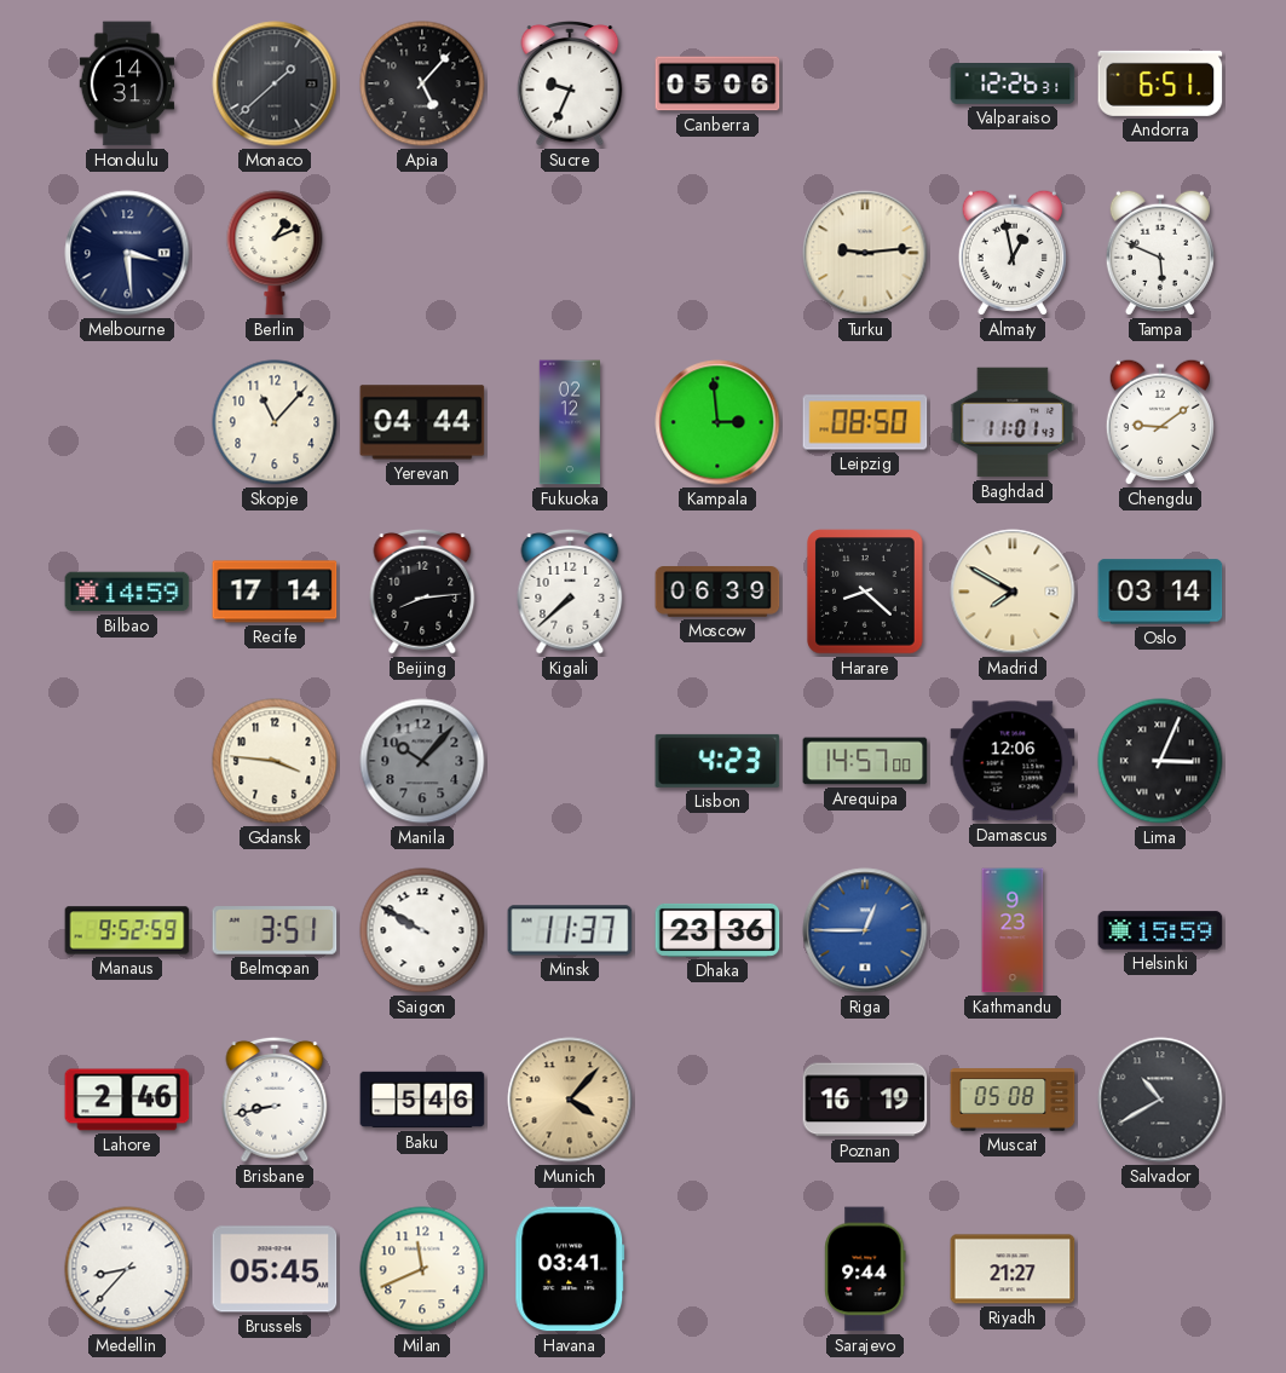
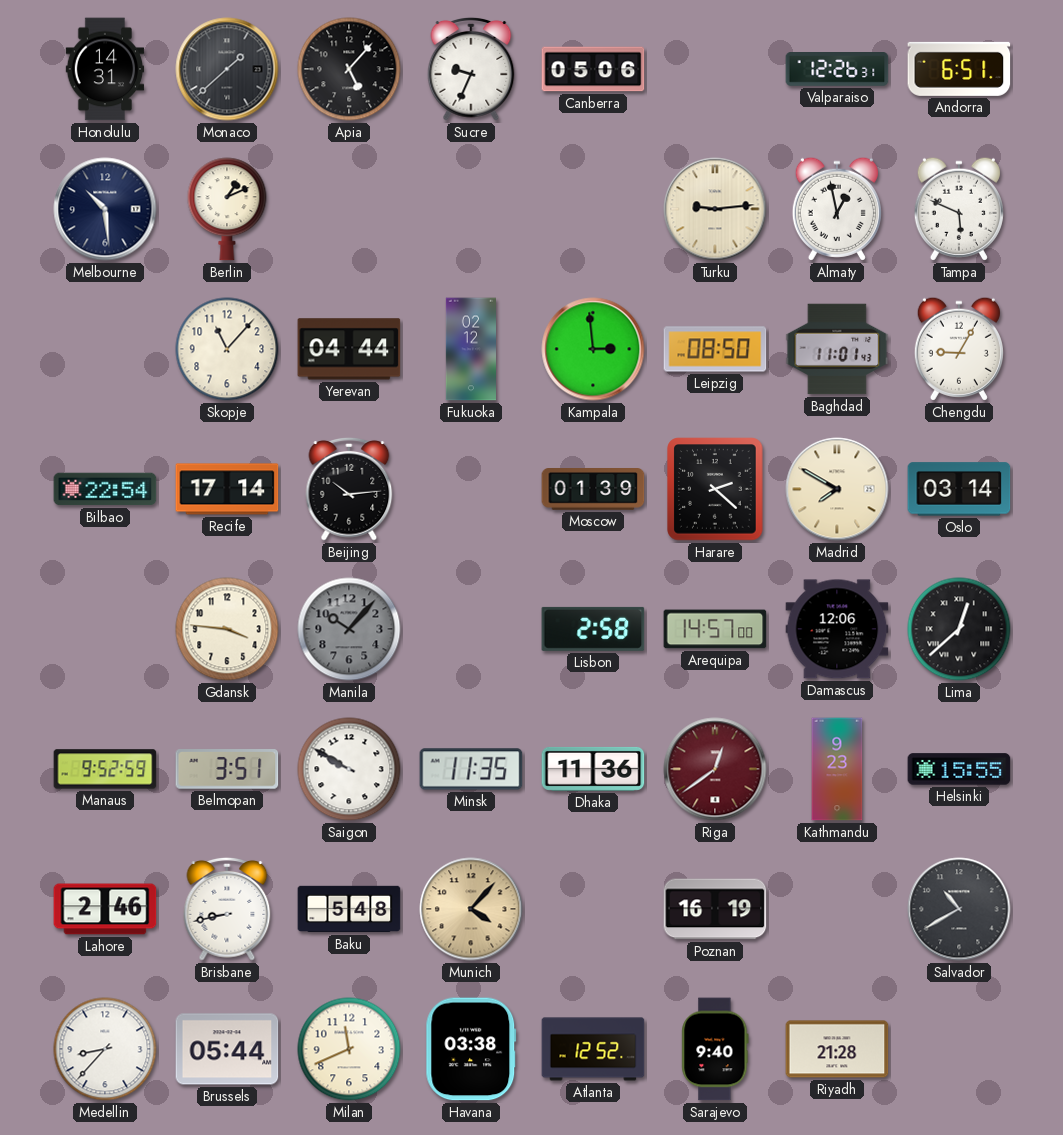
Melbourne: 3:29 -> 10:29
Chengdu: 9:09 -> 9:05
Bilbao: 14:59 -> 22:54
Beijing: 8:14 -> 10:14
Kigali: 7:38 -> none
Moscow: 06:39 -> 01:39
Harare: 8:22 -> 2:22
Lisbon: 4:23 -> 2:58
Lima: 3:04 -> 12:38
Minsk: 11:37 -> 11:35
Dhaka: 23:36 -> 11:36
Riga: 12:45 -> 12:39
Riga dial: blue -> burgundy
Helsinki: 15:59 -> 15:55
Baku: 5:46 -> 5:48
Muscat: 05:08 -> none
Brussels: 05:45 -> 05:44
Havana: 03:41 -> 03:38
Atlanta: none -> 12:52
Sarajevo: 9:44 -> 9:40
Riyadh: 21:27 -> 21:28
